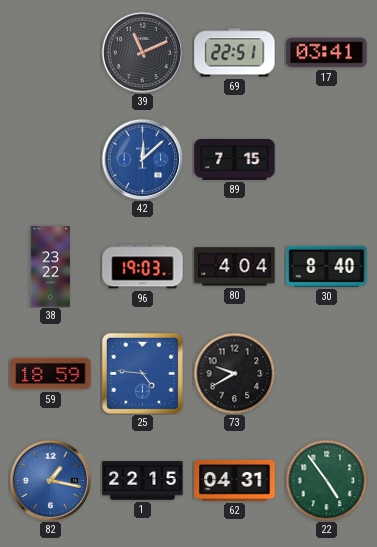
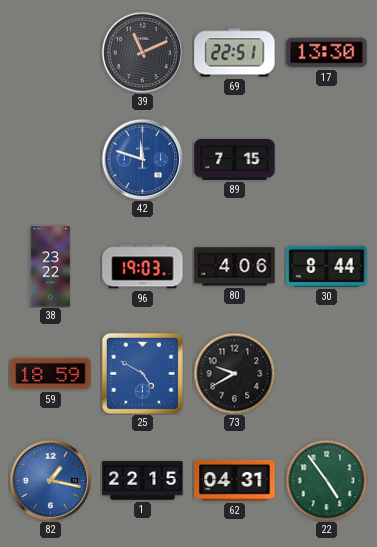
17: 03:41 -> 13:30
42: 12:08 -> 11:48
80: 4:04 -> 4:06
30: 8:40 -> 8:44
25: 4:46 -> 4:50
